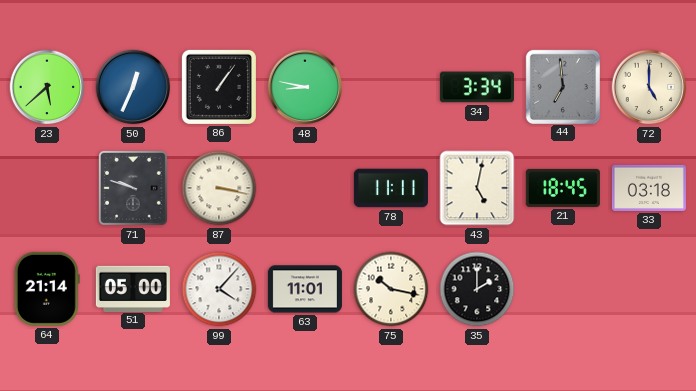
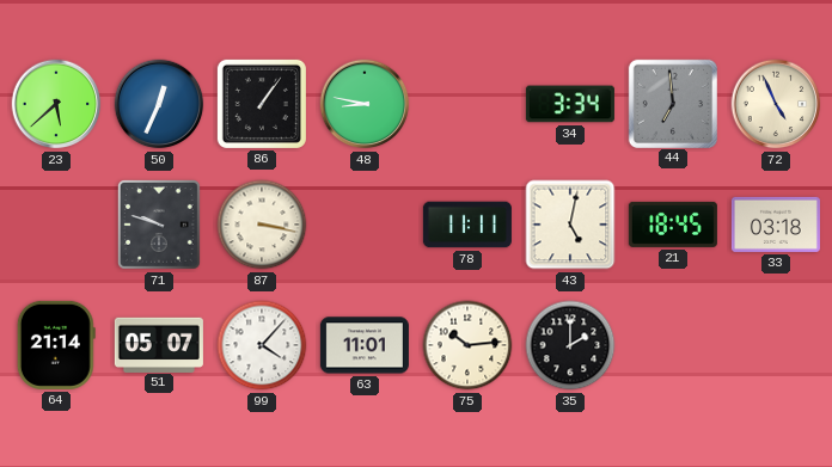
72: 5:00 -> 4:56
51: 05:00 -> 05:07
75: 10:17 -> 10:14
